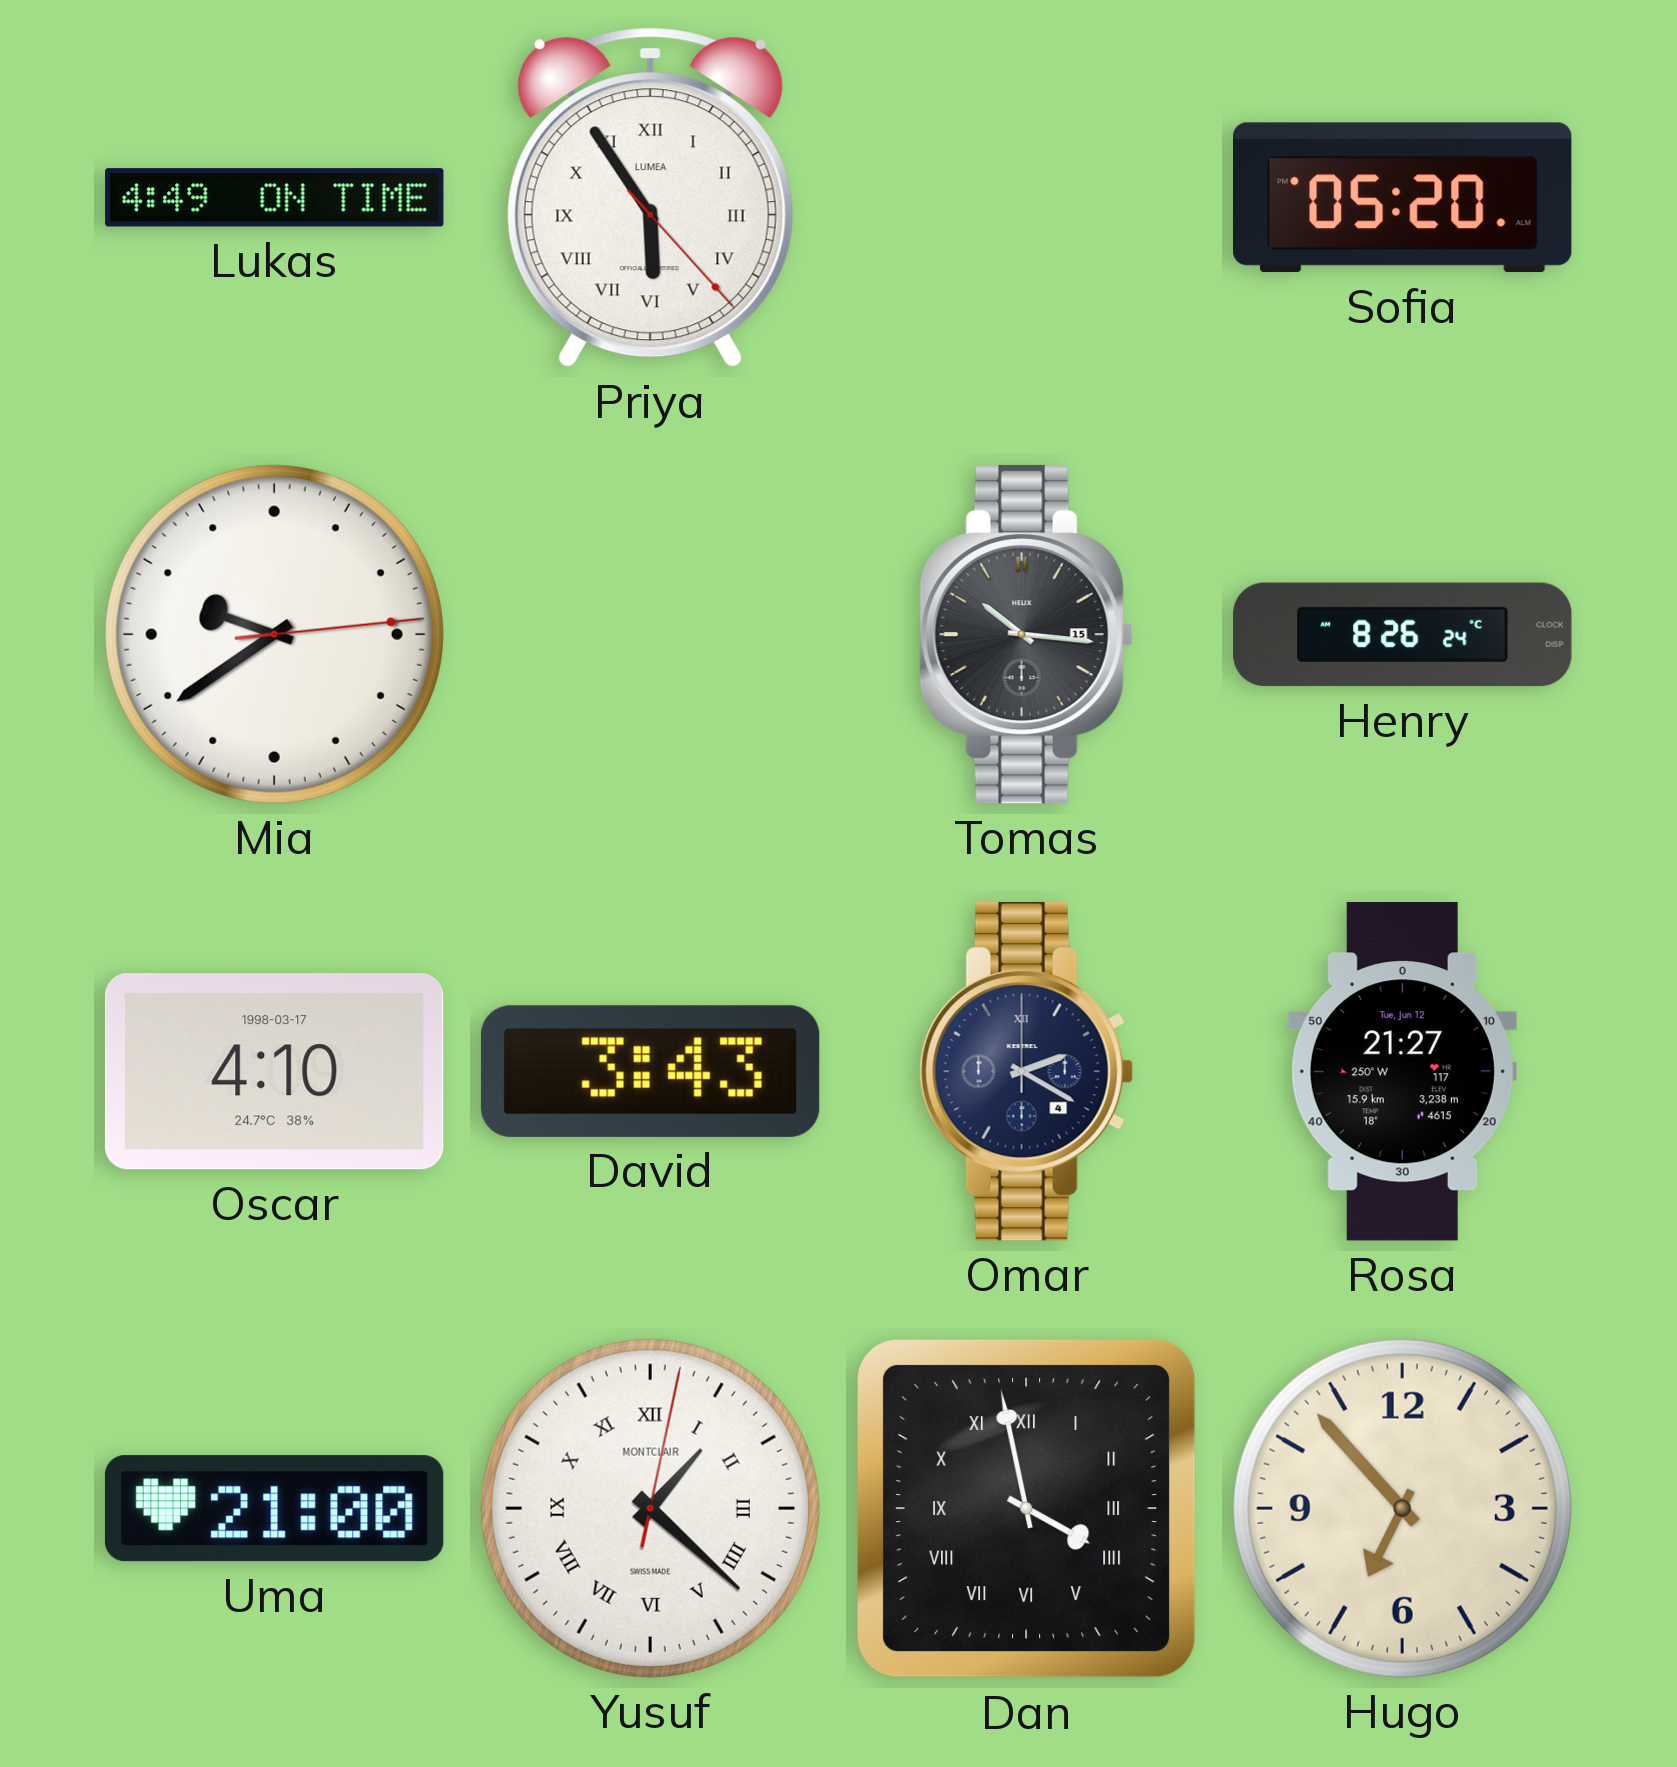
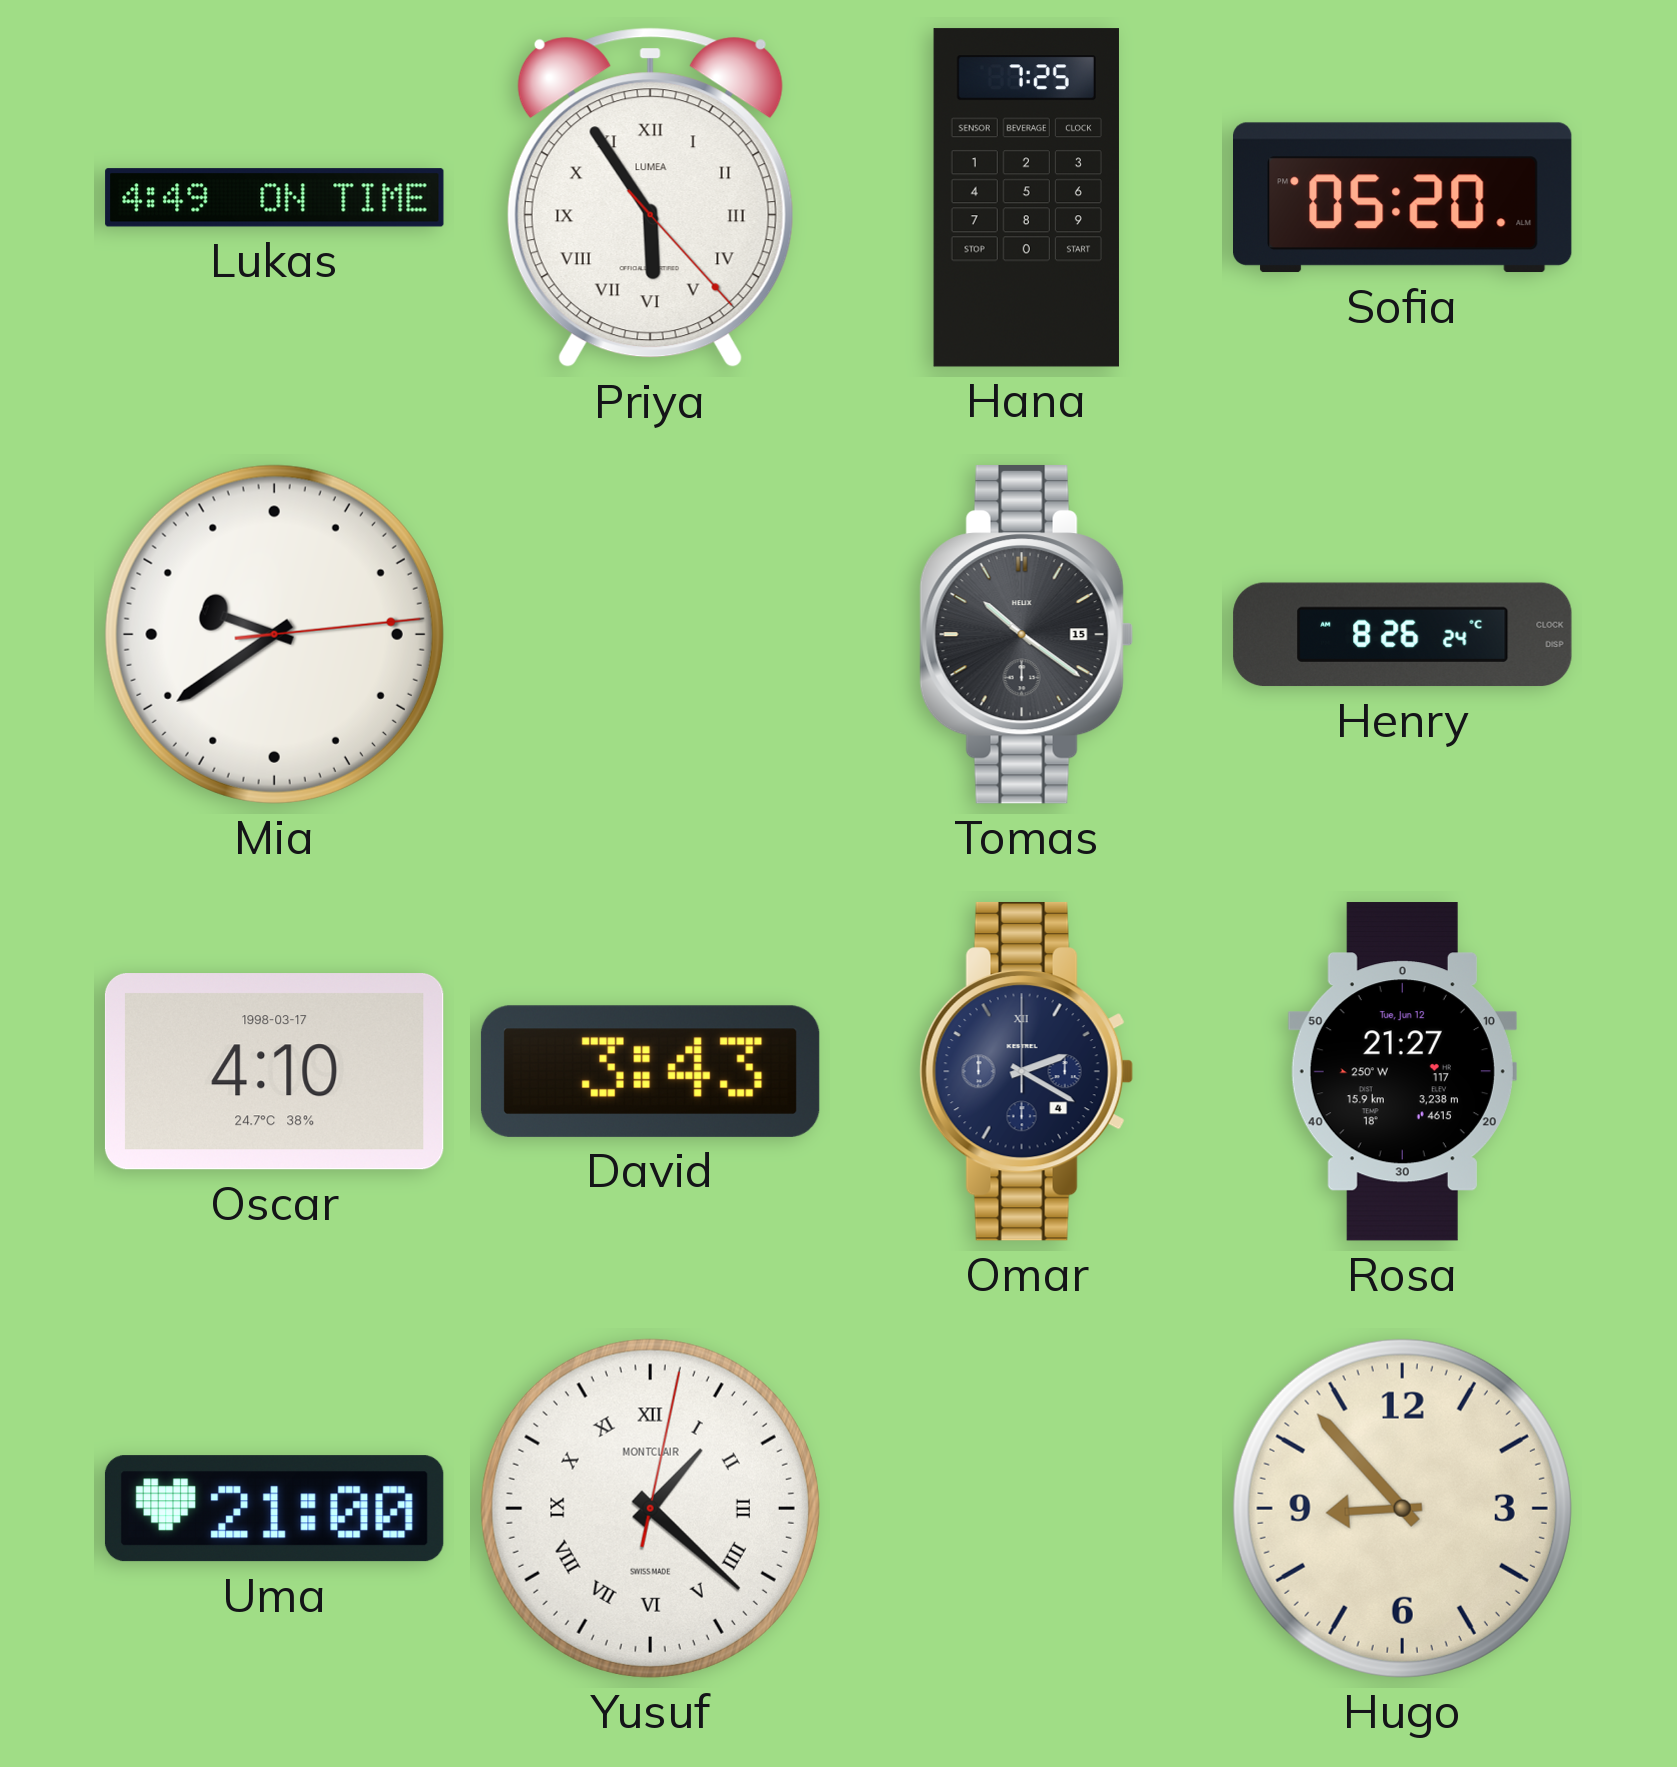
Hana: none -> 7:25
Tomas: 10:16 -> 10:21
Dan: 3:58 -> none
Hugo: 6:53 -> 8:53
